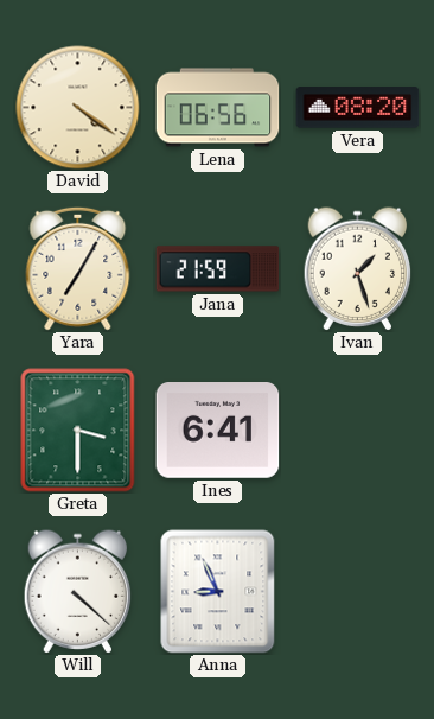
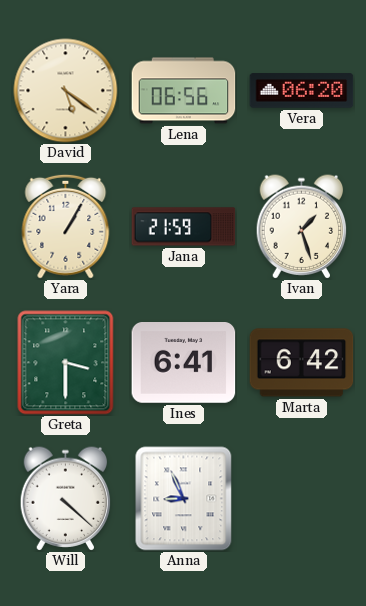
David: 4:21 -> 5:21
Vera: 08:20 -> 06:20
Yara: 7:05 -> 1:05
Marta: none -> 6:42
